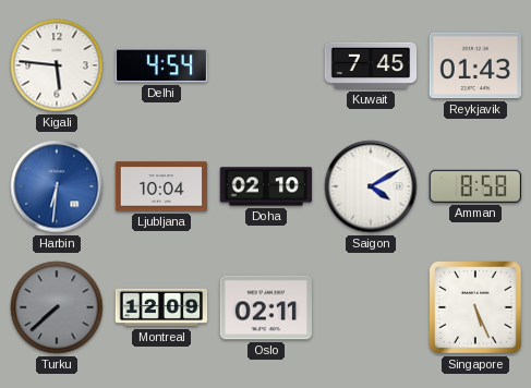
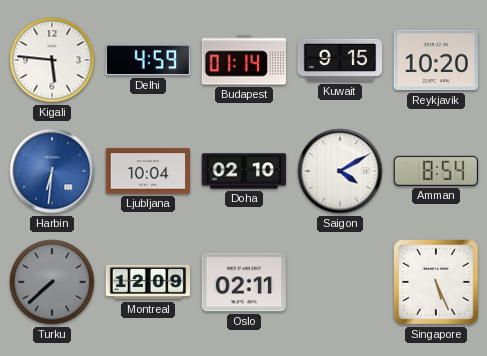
Delhi: 4:54 -> 4:59
Budapest: none -> 01:14
Kuwait: 7:45 -> 9:15
Reykjavik: 01:43 -> 10:20
Amman: 8:58 -> 8:54
